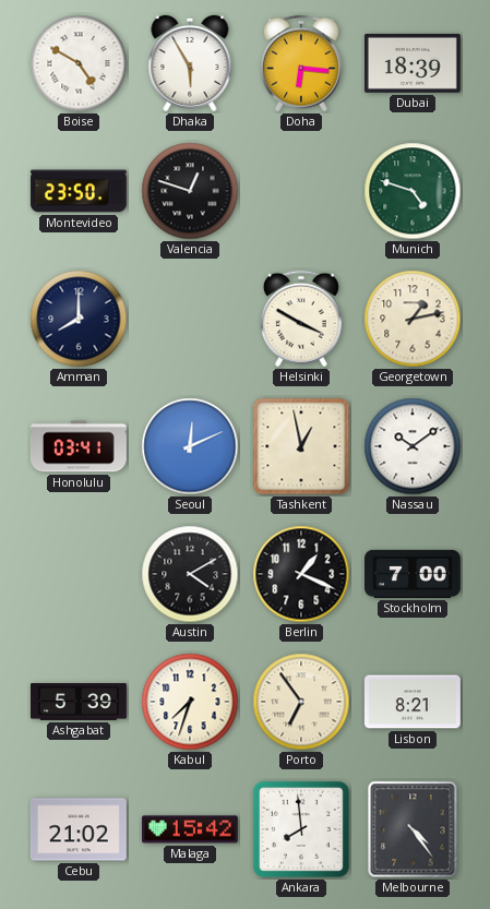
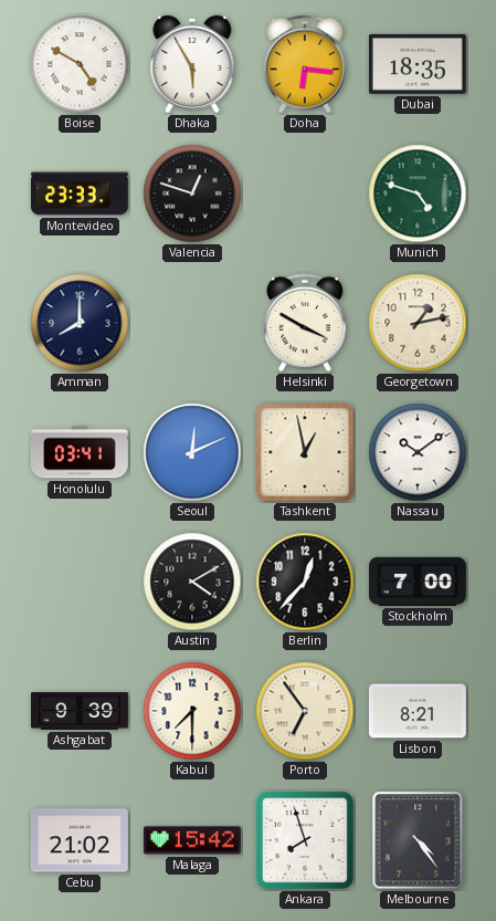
Dubai: 18:39 -> 18:35
Montevideo: 23:50 -> 23:33
Berlin: 1:19 -> 12:37
Ashgabat: 5:39 -> 9:39
Kabul: 7:33 -> 7:30
Ankara: 7:59 -> 7:57
